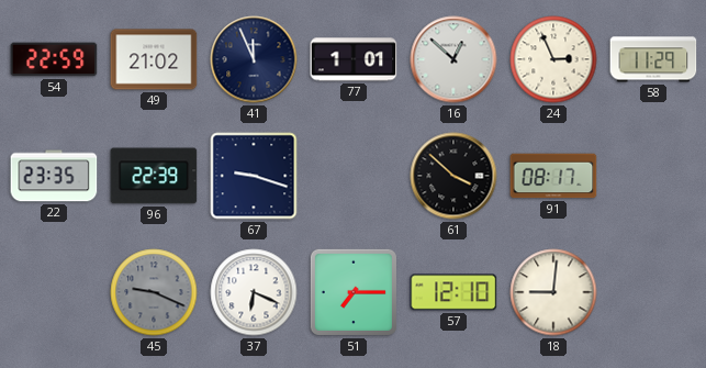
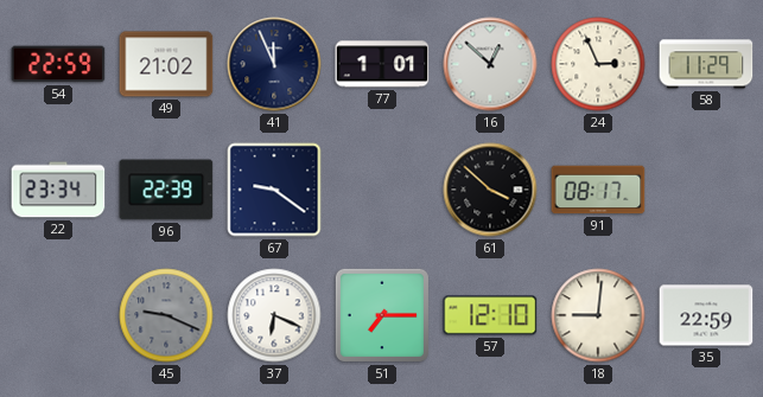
22: 23:35 -> 23:34
67: 9:18 -> 9:21
35: none -> 22:59
